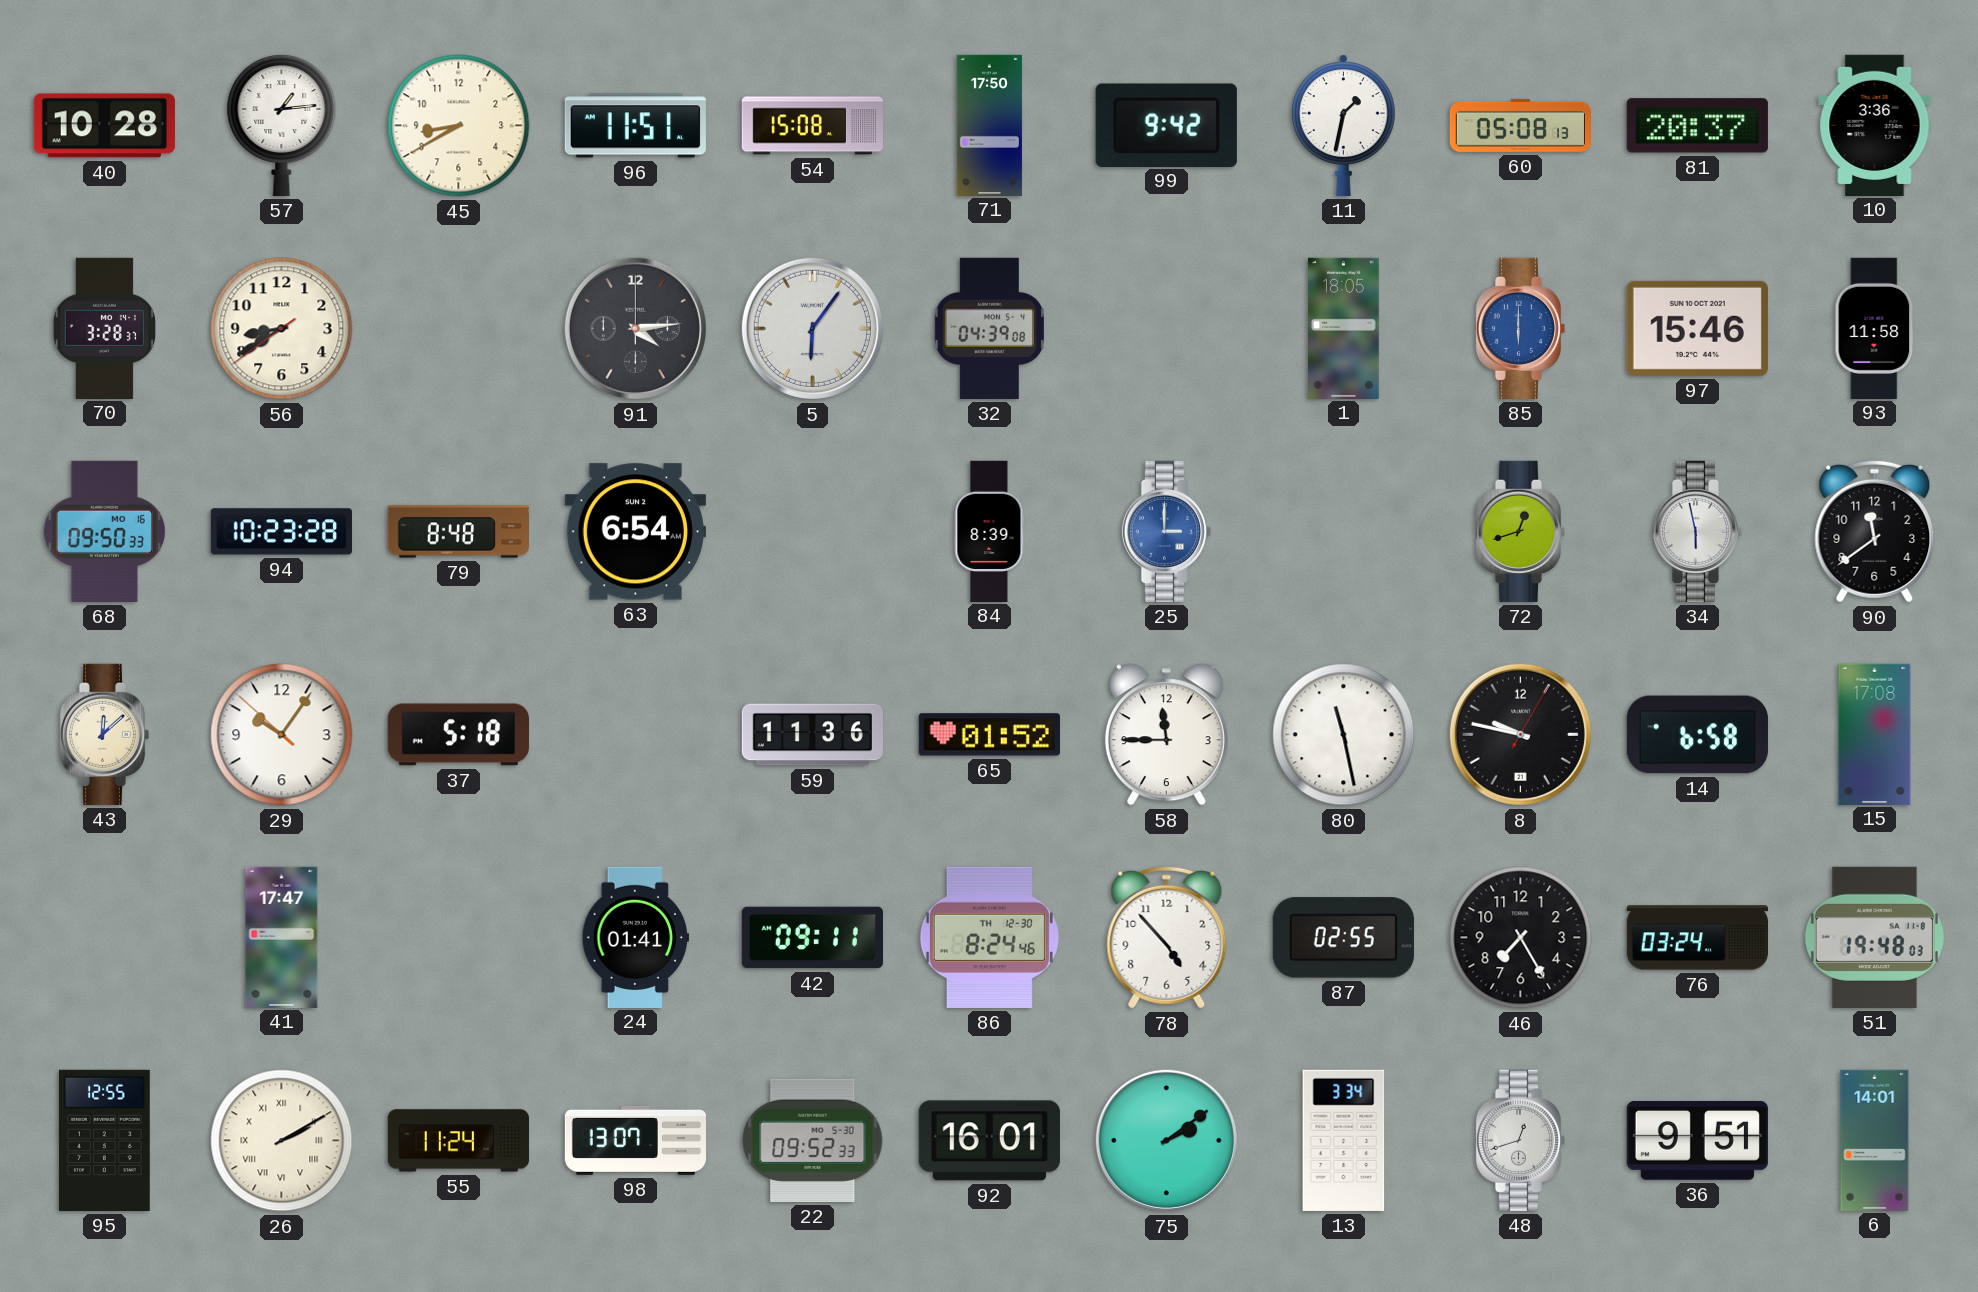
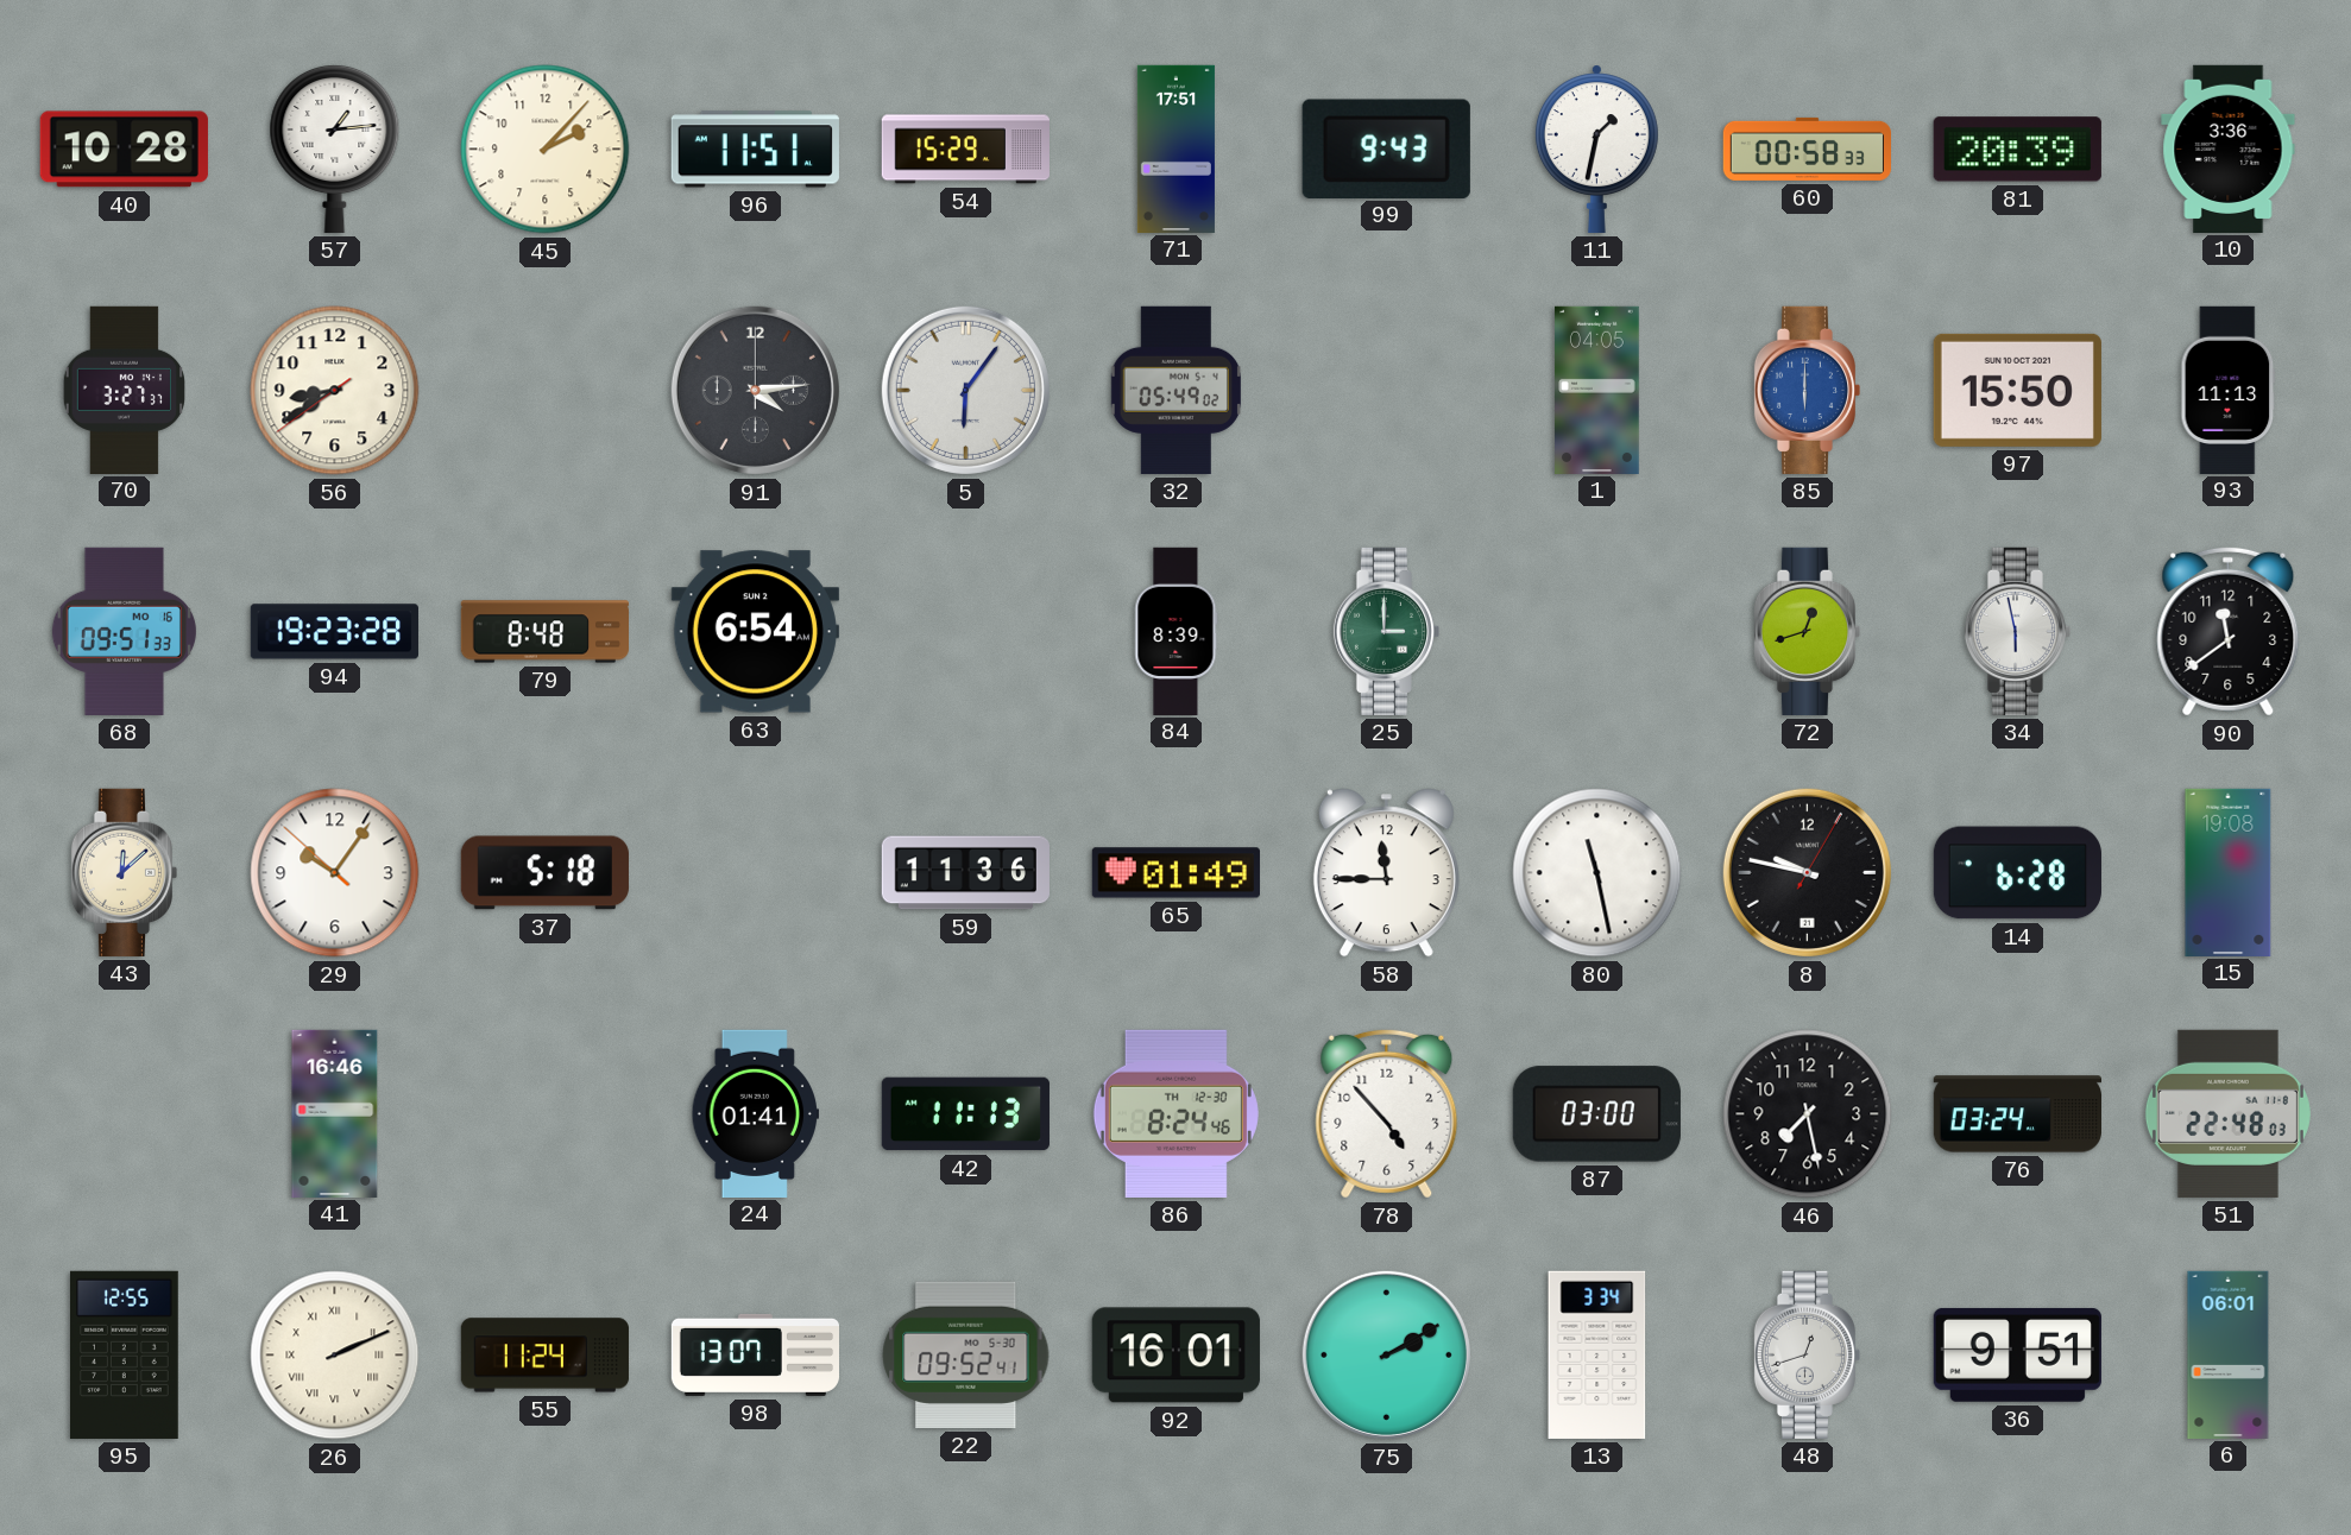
45: 8:40 -> 2:07
54: 15:08 -> 15:29
71: 17:50 -> 17:51
99: 9:42 -> 9:43
60: 05:08 -> 00:58
81: 20:37 -> 20:39
70: 3:28 -> 3:27
32: 04:39 -> 05:49
1: 18:05 -> 04:05
97: 15:46 -> 15:50
93: 11:58 -> 11:13
68: 09:50 -> 09:51
94: 10:23 -> 19:23
25 dial: blue -> green
65: 01:52 -> 01:49
14: 6:58 -> 6:28
15: 17:08 -> 19:08
41: 17:47 -> 16:46
42: 09:11 -> 11:13
87: 02:55 -> 03:00
46: 7:25 -> 7:28
51: 19:48 -> 22:48
26: 2:10 -> 2:11
22: 09:52:33 -> 09:52:41
75: 2:09 -> 2:10
6: 14:01 -> 06:01
